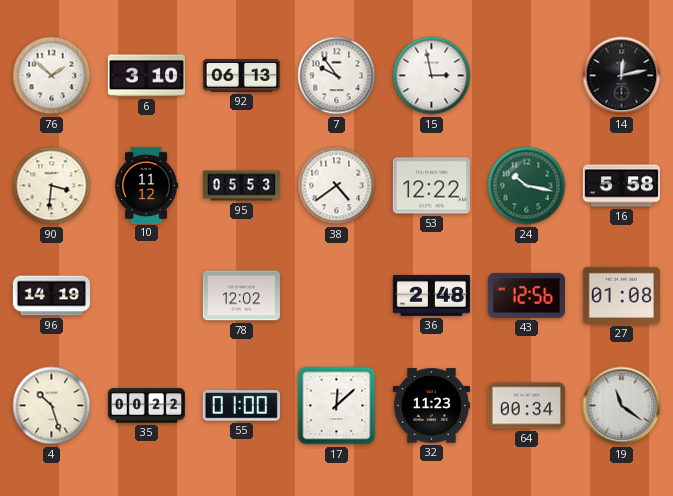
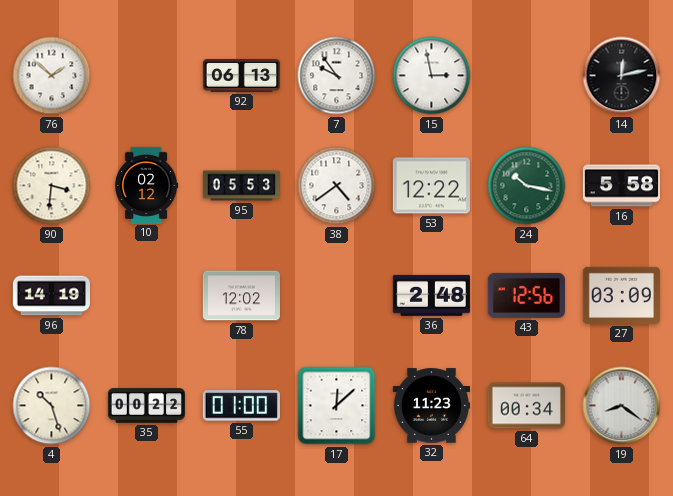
6: 3:10 -> none
10: 11:12 -> 02:12
27: 01:08 -> 03:09
19: 11:21 -> 8:21
